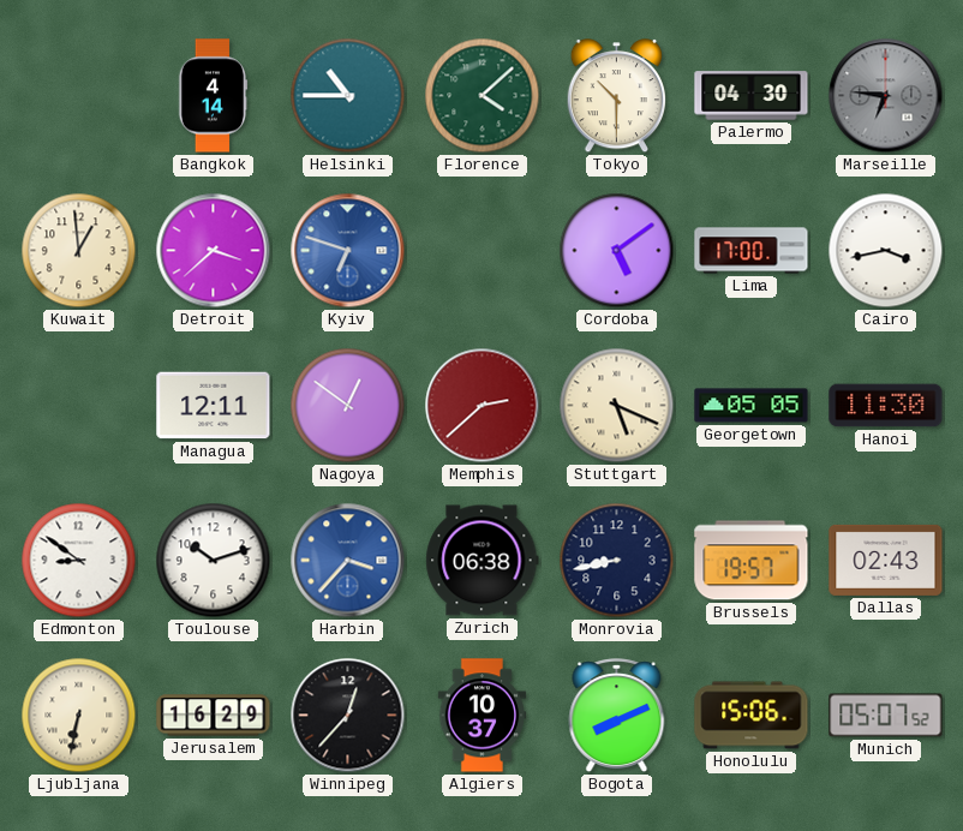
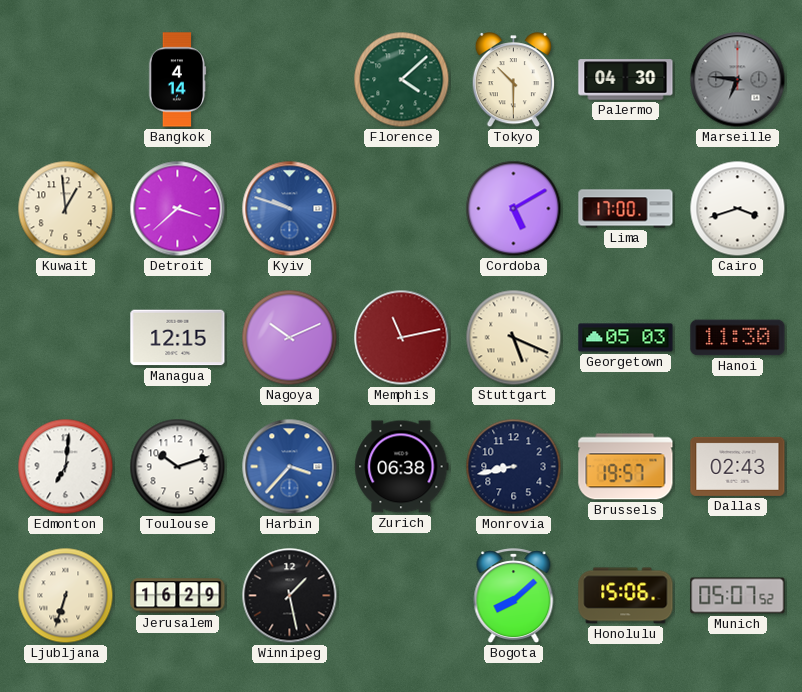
Helsinki: 10:45 -> none
Kyiv: 6:48 -> 9:48
Cordoba: 5:09 -> 5:10
Cairo: 3:43 -> 3:42
Managua: 12:11 -> 12:15
Nagoya: 12:51 -> 10:11
Memphis: 2:38 -> 11:13
Georgetown: 05:05 -> 05:03
Edmonton: 8:51 -> 7:01
Ljubljana: 6:32 -> 6:33
Winnipeg: 12:37 -> 1:28
Algiers: 10:37 -> none
Bogota: 8:11 -> 8:08
